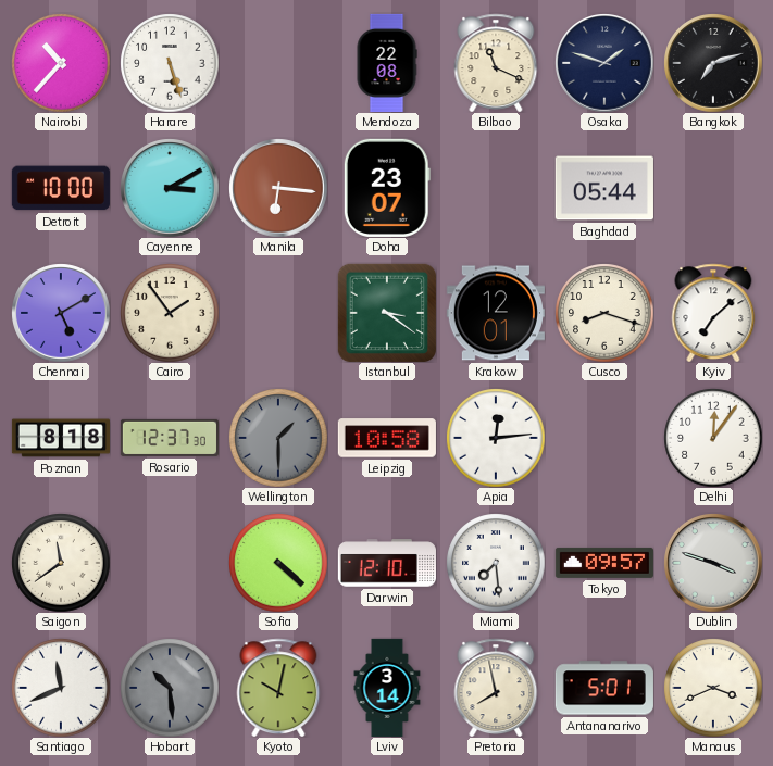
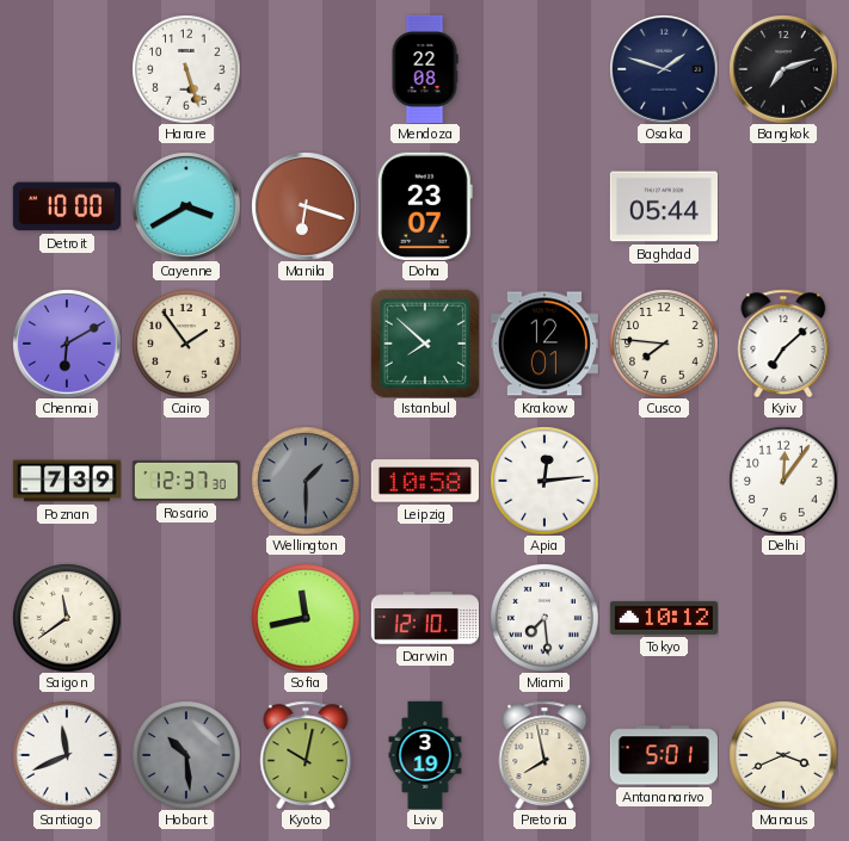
Nairobi: 10:37 -> none
Bilbao: 11:19 -> none
Cayenne: 3:10 -> 3:40
Manila: 6:16 -> 6:18
Chennai: 5:10 -> 6:10
Istanbul: 3:21 -> 7:52
Cusco: 8:18 -> 7:46
Poznan: 8:18 -> 7:39
Sofia: 4:22 -> 11:43
Tokyo: 09:57 -> 10:12
Dublin: 3:48 -> none
Lviv: 3:14 -> 3:19
